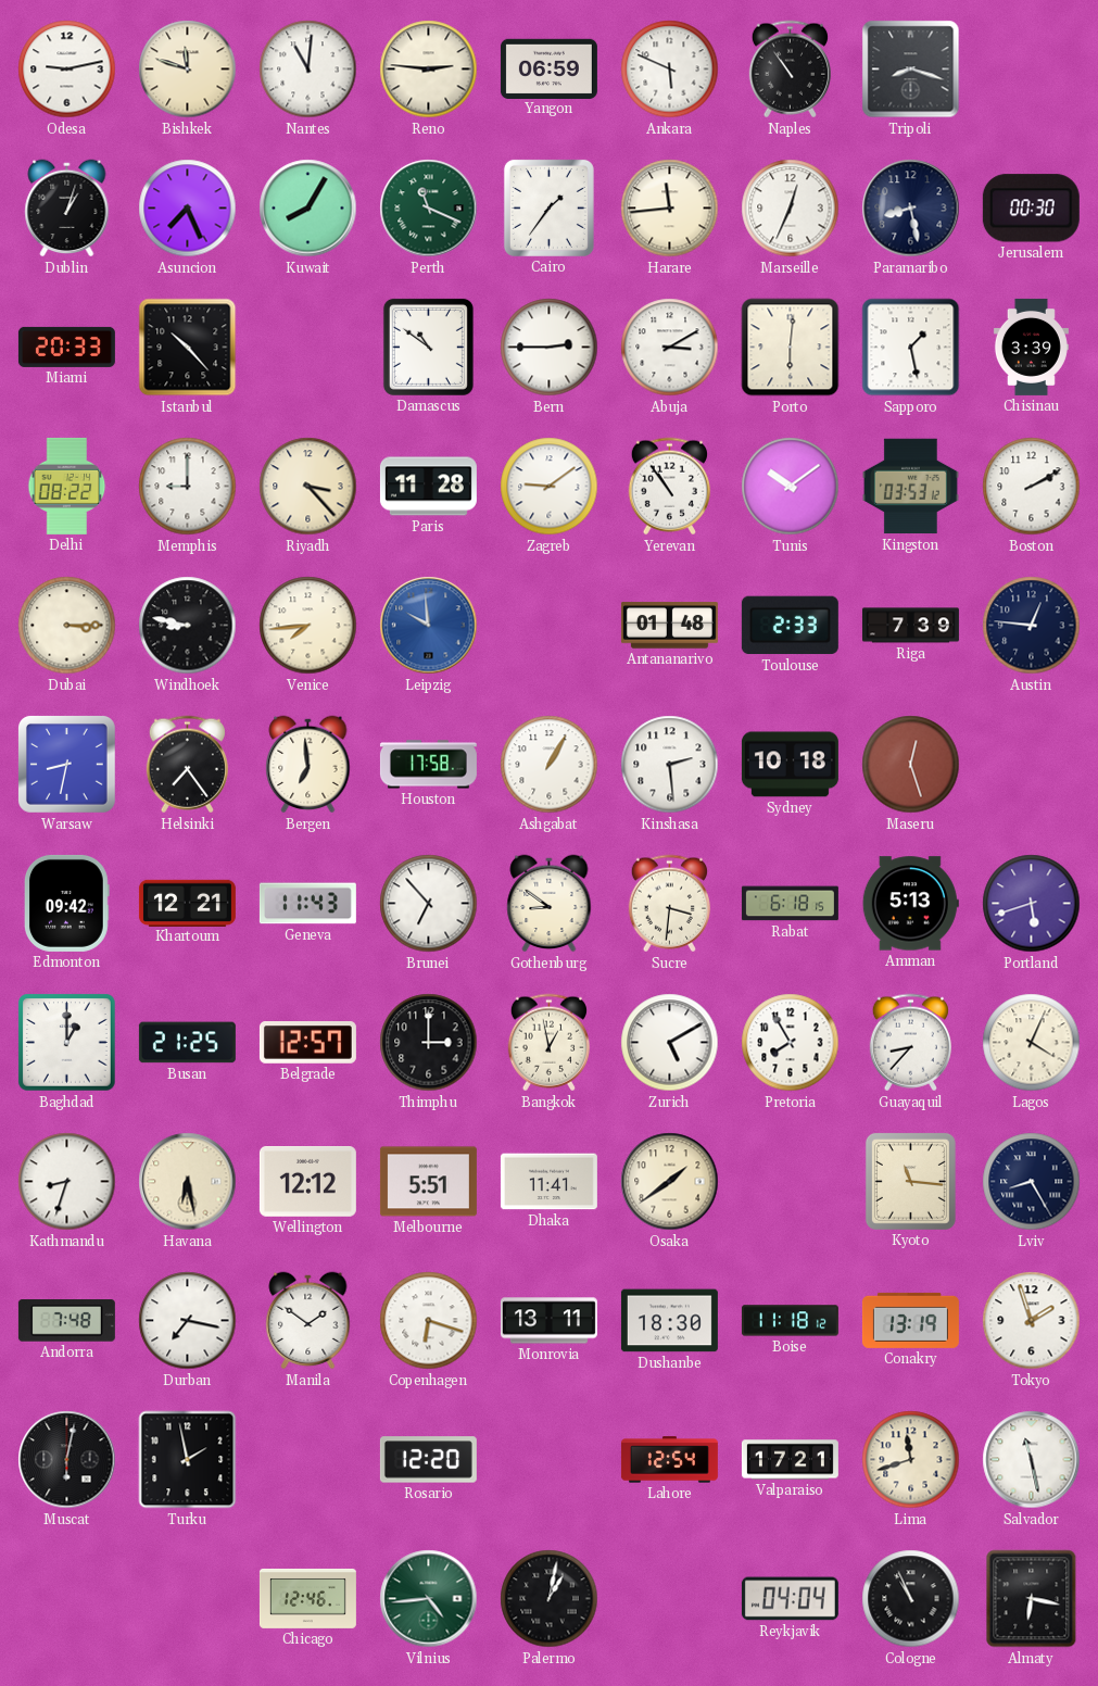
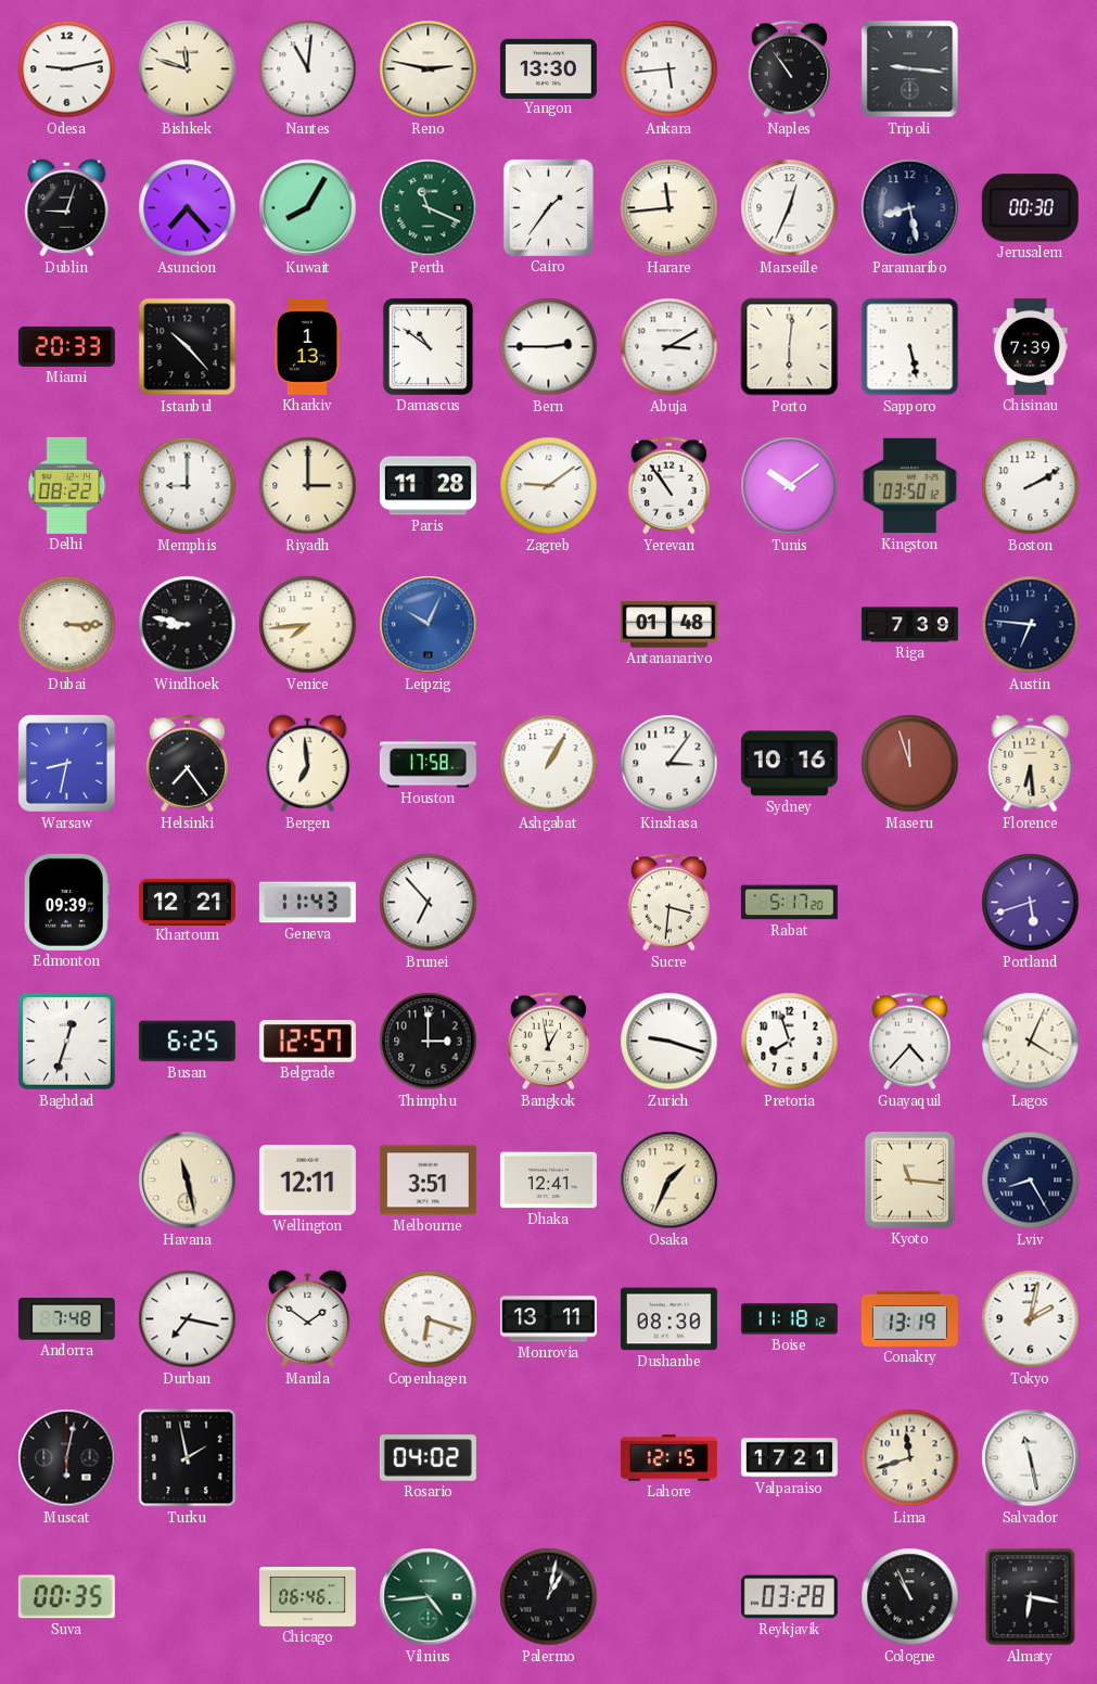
Reno: 2:46 -> 2:47
Yangon: 06:59 -> 13:30
Ankara: 5:49 -> 5:44
Tripoli: 8:18 -> 9:16
Dublin: 1:03 -> 9:03
Asuncion: 7:26 -> 7:23
Kharkiv: none -> 1:13
Sapporo: 1:28 -> 5:28
Chisinau: 3:39 -> 7:39
Riyadh: 3:23 -> 3:00
Kingston: 03:53 -> 03:50
Leipzig: 9:59 -> 10:04
Toulouse: 2:33 -> none
Austin: 12:46 -> 6:46
Kinshasa: 2:29 -> 3:06
Sydney: 10:18 -> 10:16
Maseru: 12:27 -> 11:57
Florence: none -> 6:29
Edmonton: 09:42 -> 09:39
Gothenburg: 8:51 -> none
Rabat: 6:18 -> 5:17
Amman: 5:13 -> none
Baghdad: 1:00 -> 12:33
Busan: 21:25 -> 6:25
Zurich: 5:10 -> 9:18
Pretoria: 7:55 -> 7:57
Guayaquil: 8:37 -> 4:37
Kathmandu: 8:33 -> none
Havana: 6:28 -> 11:28
Wellington: 12:12 -> 12:11
Melbourne: 5:51 -> 3:51
Dhaka: 11:41 -> 12:41
Osaka: 1:39 -> 1:34
Dushanbe: 18:30 -> 08:30
Tokyo: 1:57 -> 2:02
Rosario: 12:20 -> 04:02
Lahore: 12:54 -> 12:15
Suva: none -> 00:35
Chicago: 12:46 -> 06:46
Reykjavik: 04:04 -> 03:28
